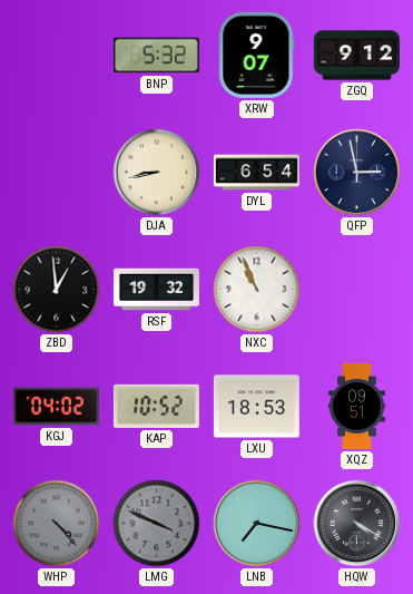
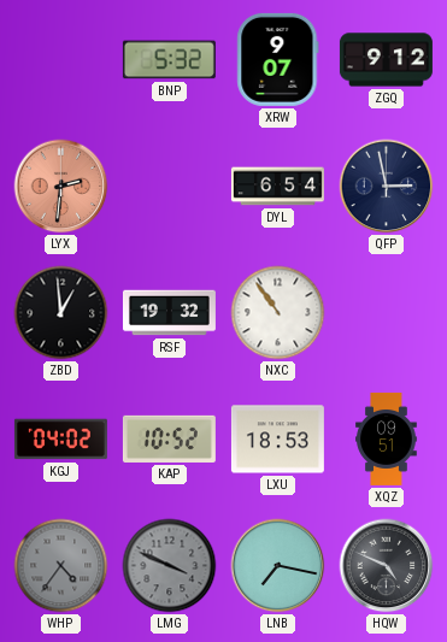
LYX: none -> 2:31
DJA: 8:43 -> none
NXC: 10:56 -> 10:54
WHP: 4:23 -> 4:36
HQW: 4:20 -> 4:49
